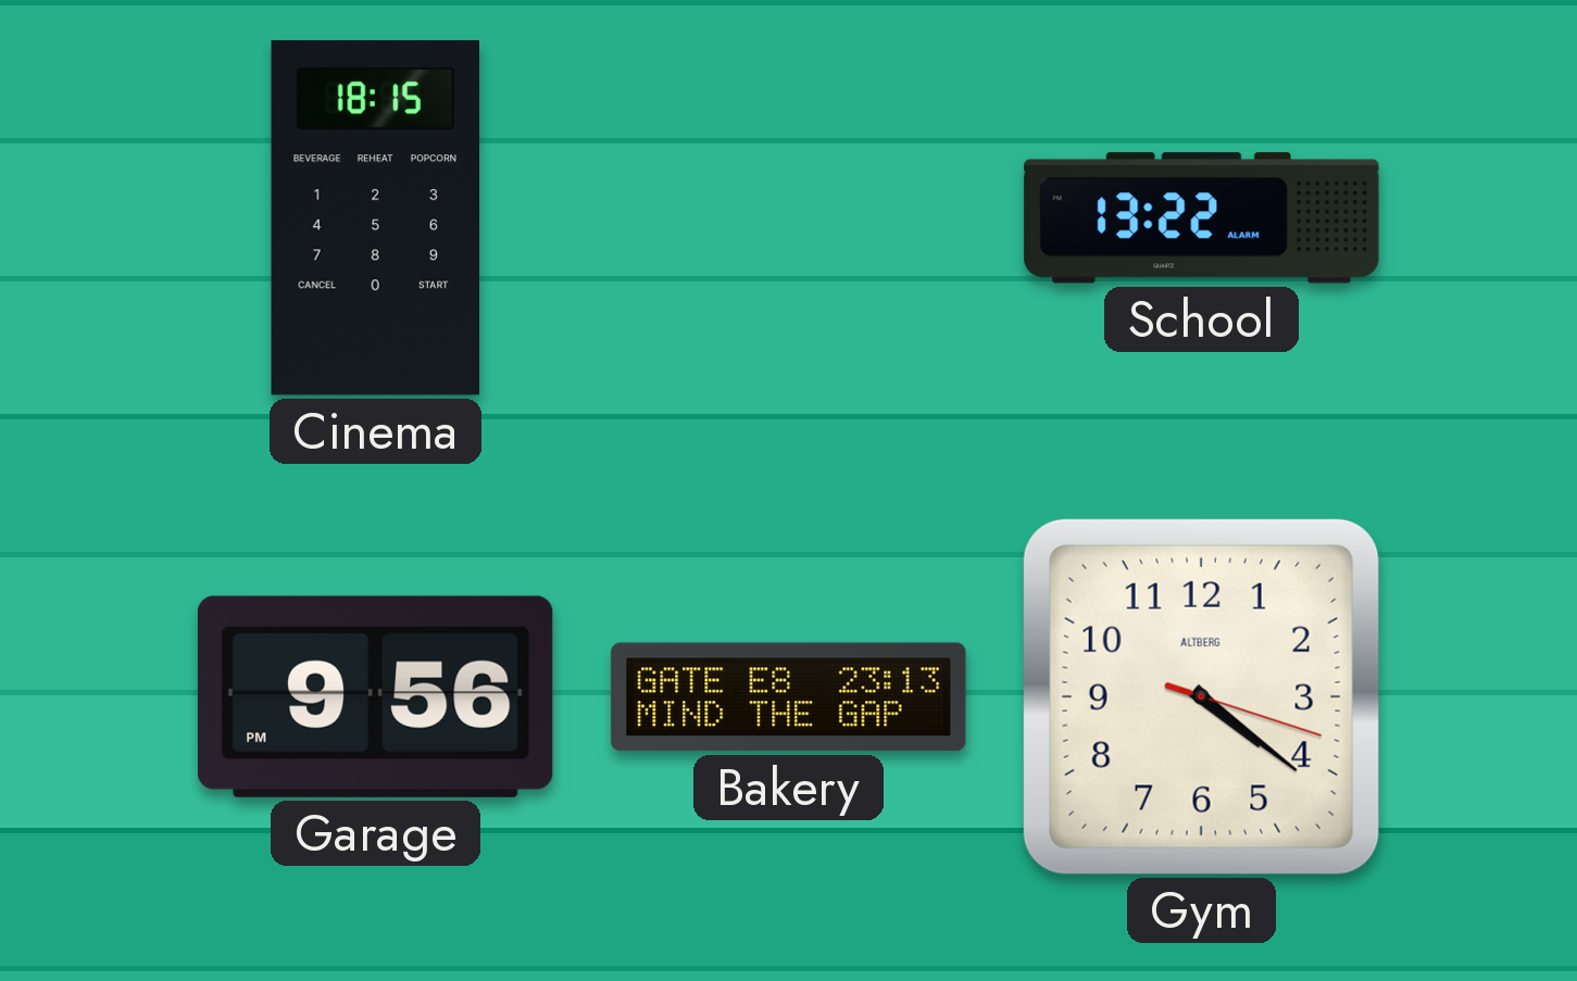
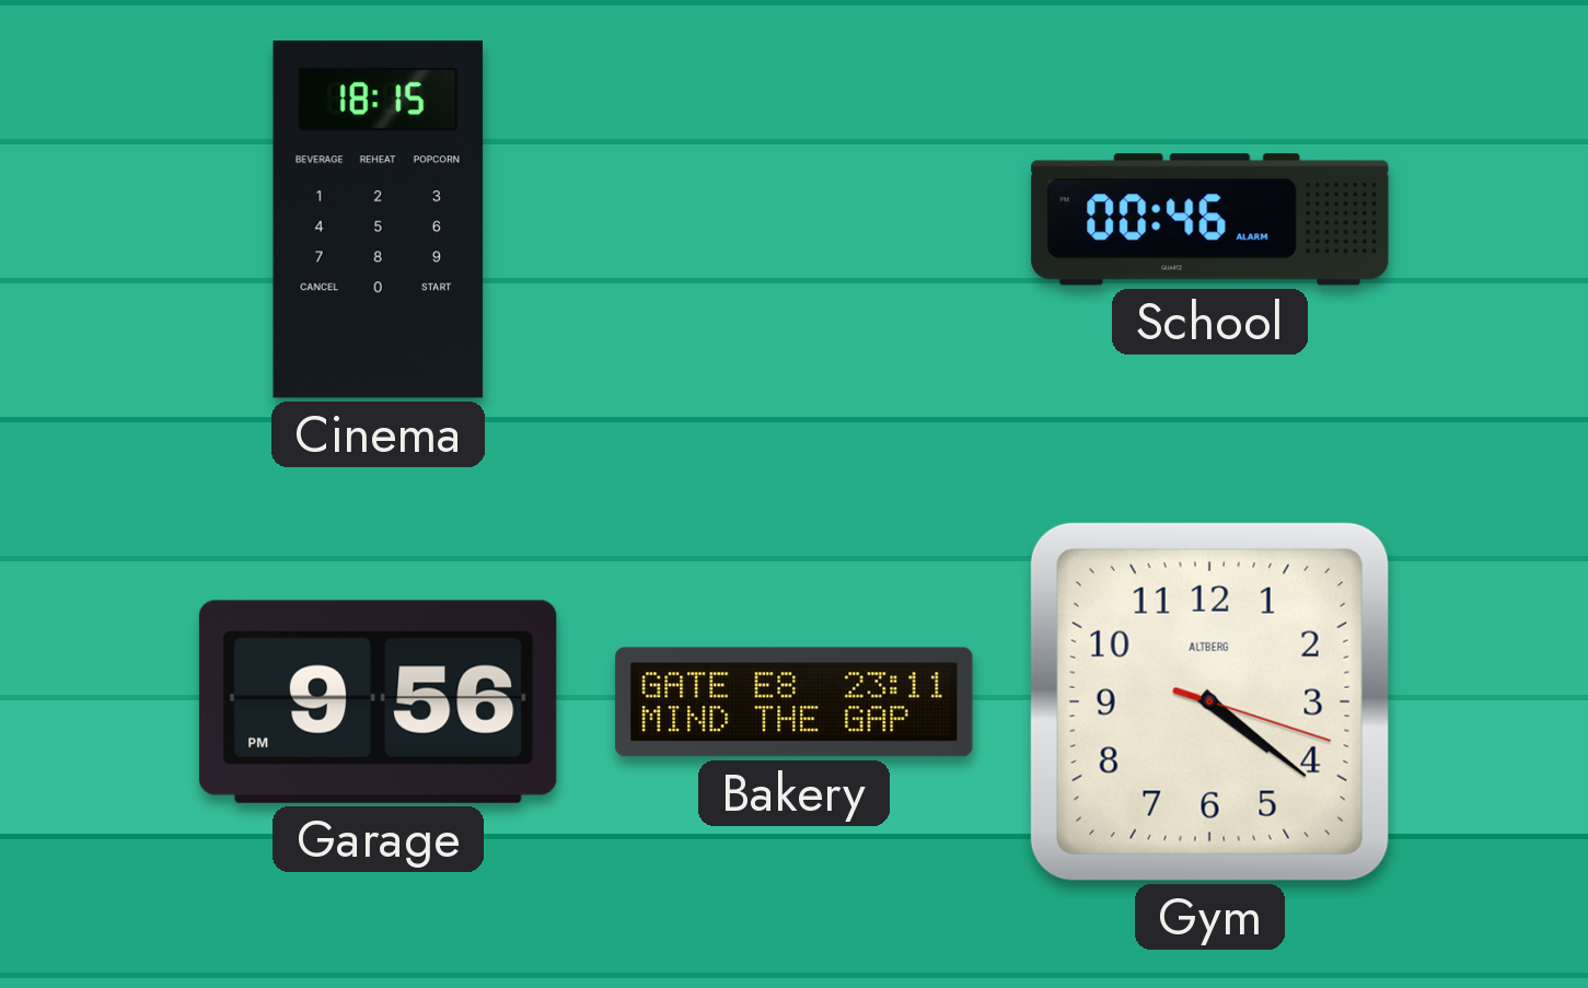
School: 13:22 -> 00:46
Bakery: 23:13 -> 23:11
